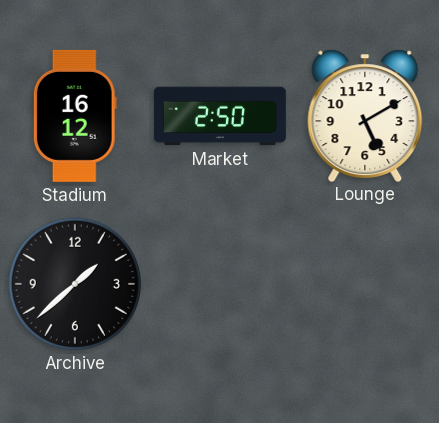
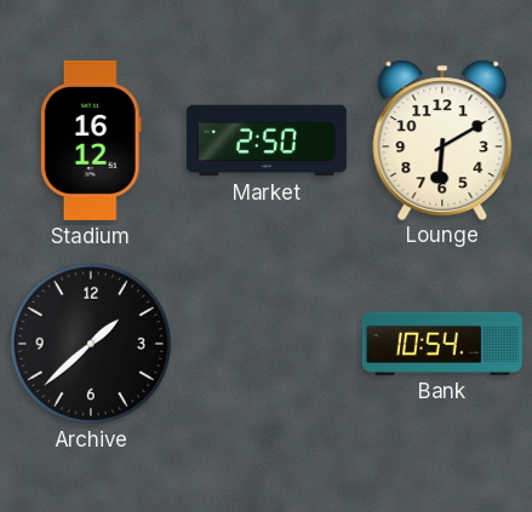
Lounge: 5:10 -> 6:10
Bank: none -> 10:54
